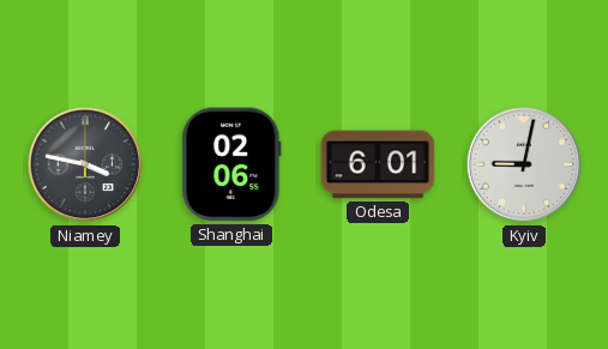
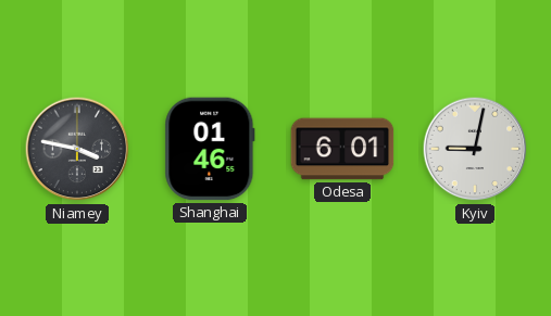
Shanghai: 02:06 -> 01:46
